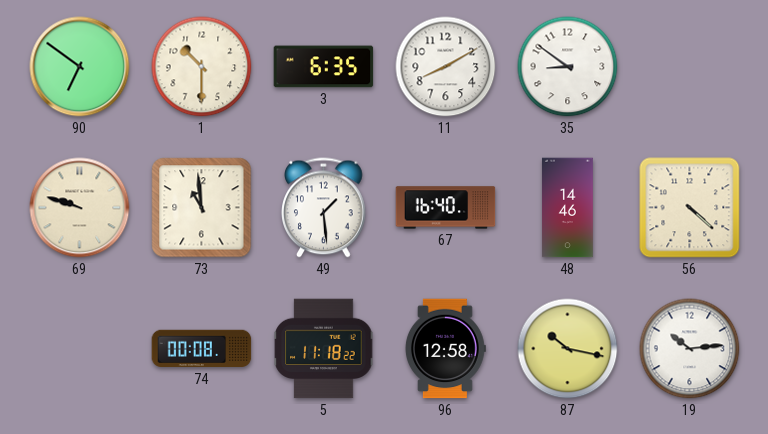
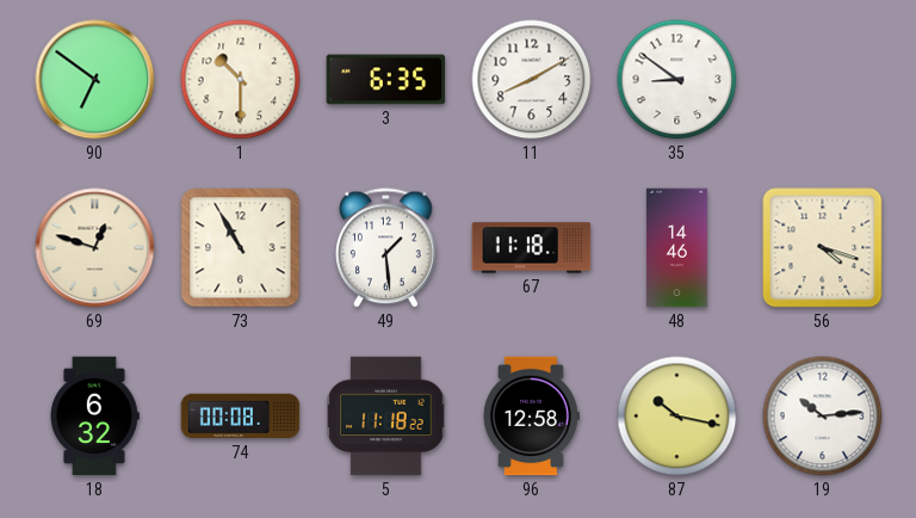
69: 9:48 -> 12:48
73: 10:59 -> 10:55
67: 16:40 -> 11:18
56: 4:22 -> 4:18
18: none -> 6:32
